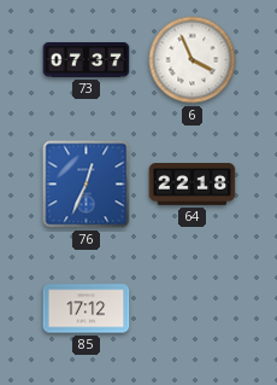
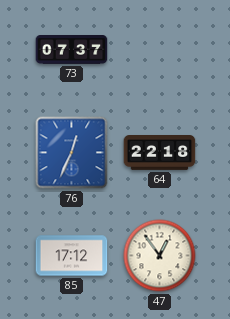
6: 3:56 -> none
47: none -> 12:54
